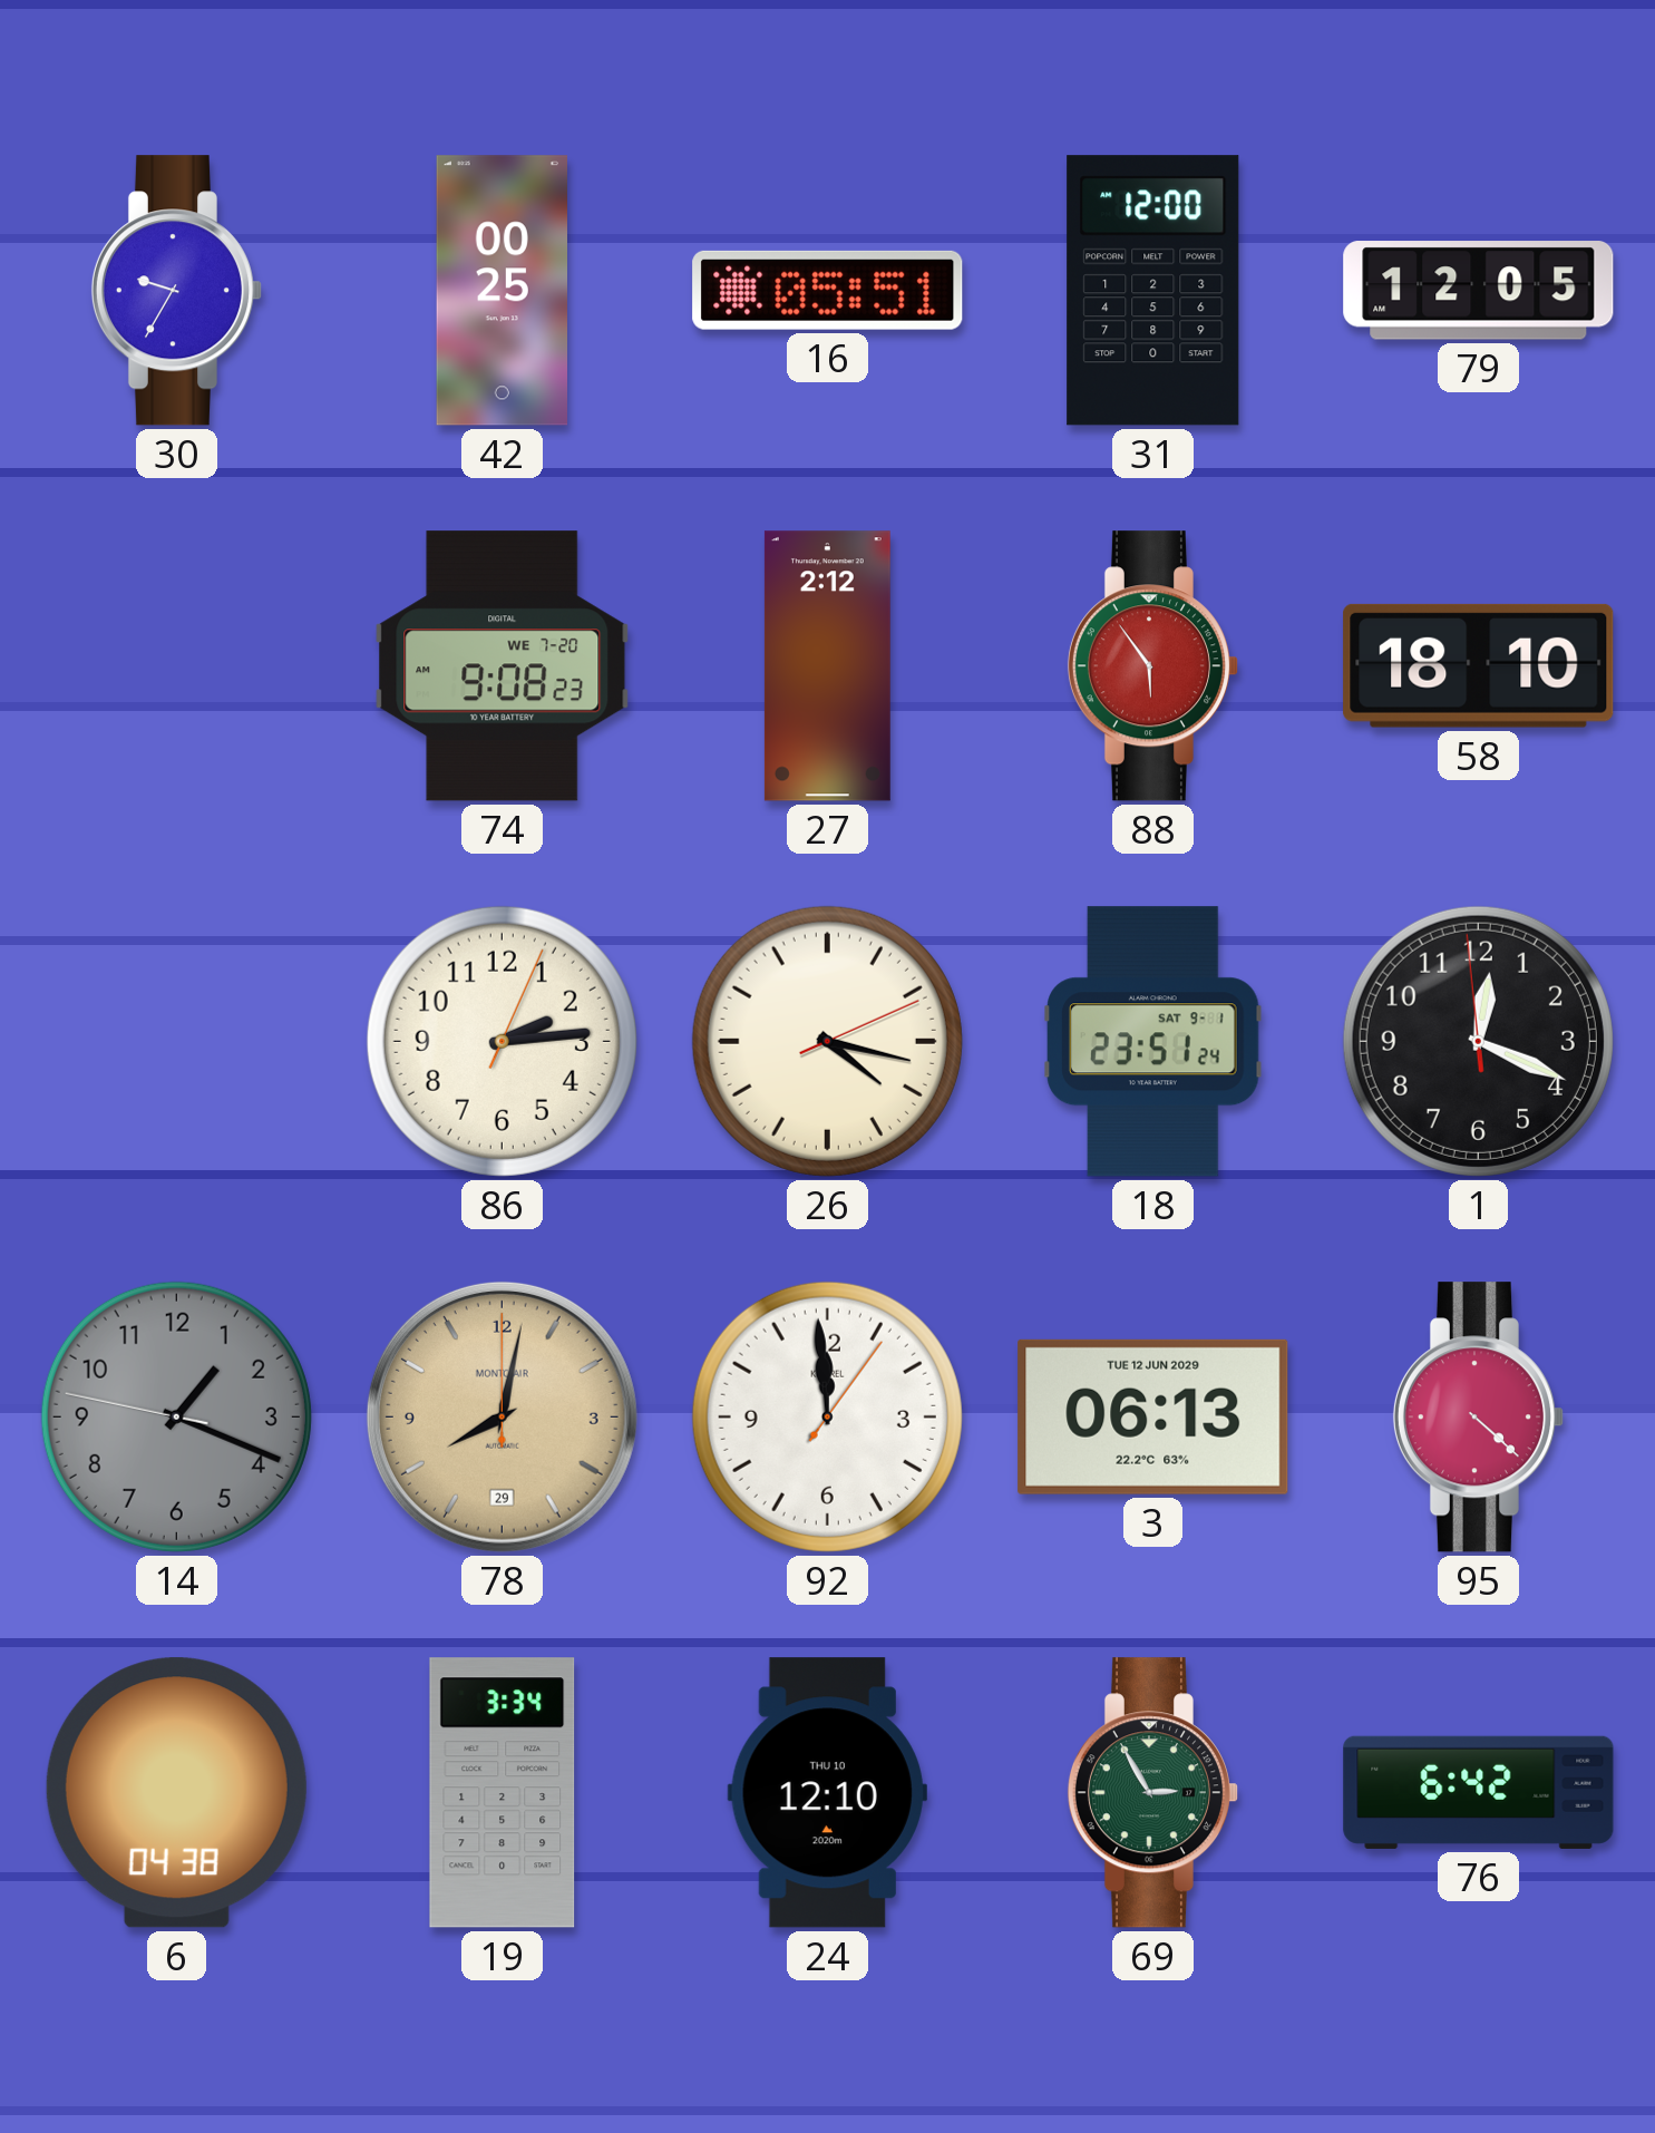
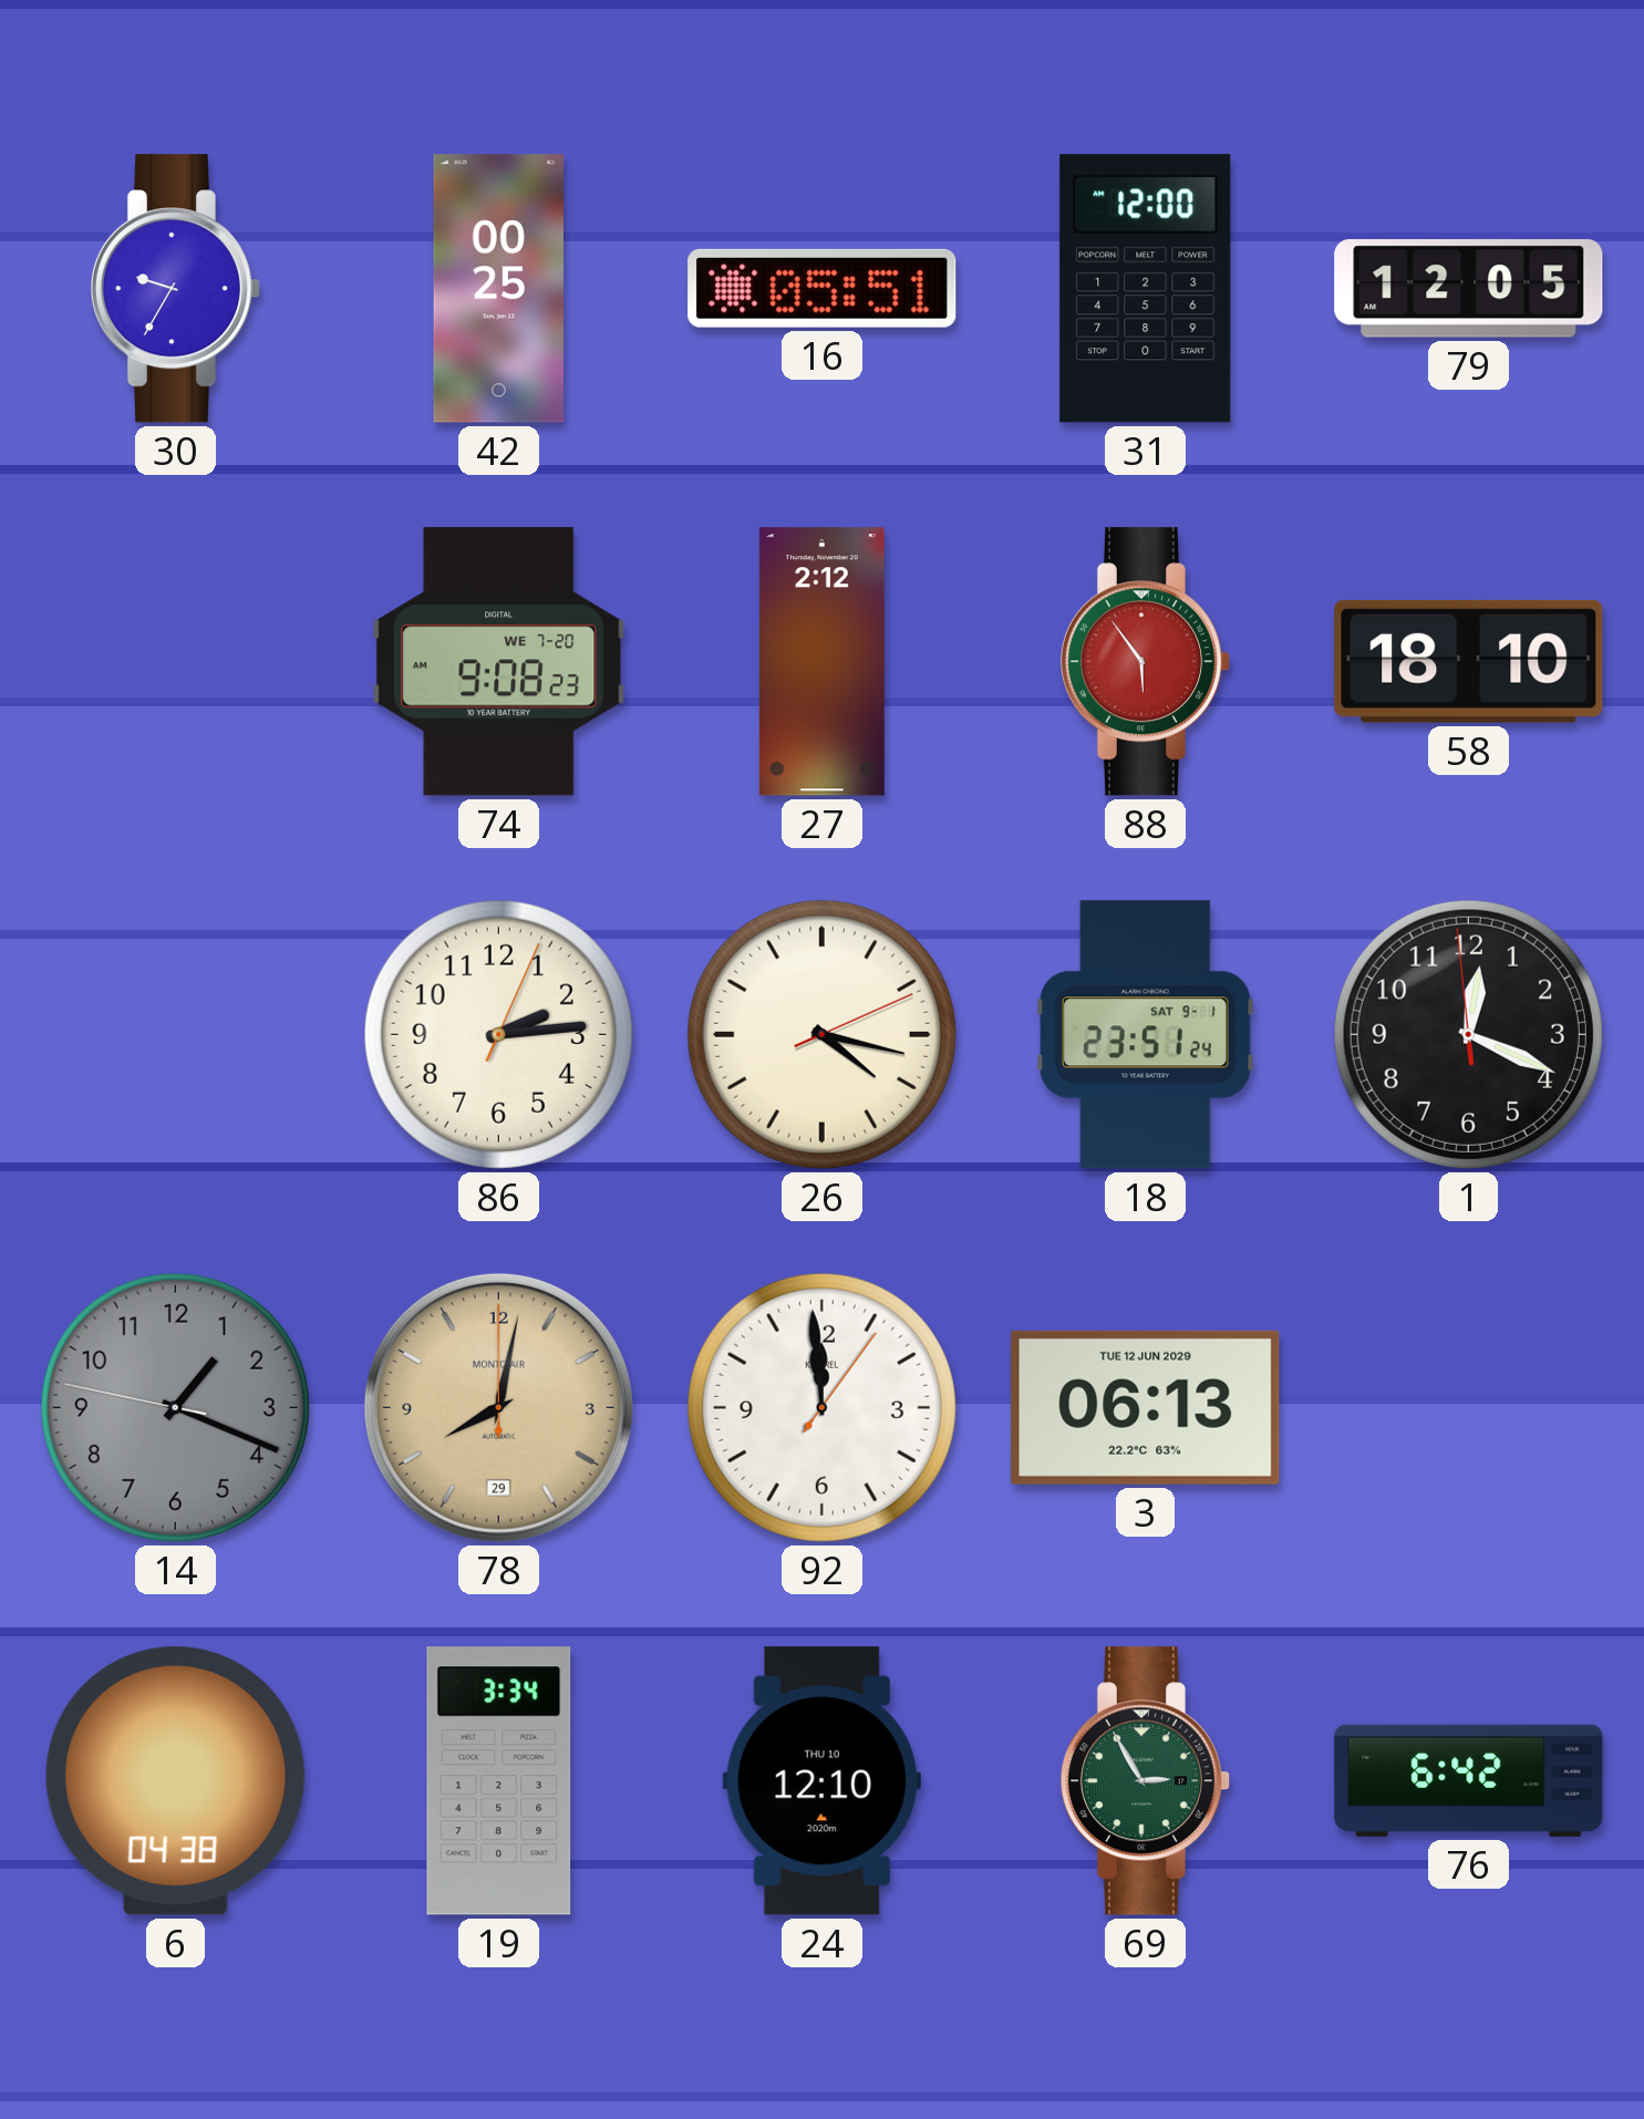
95: 4:22 -> none
